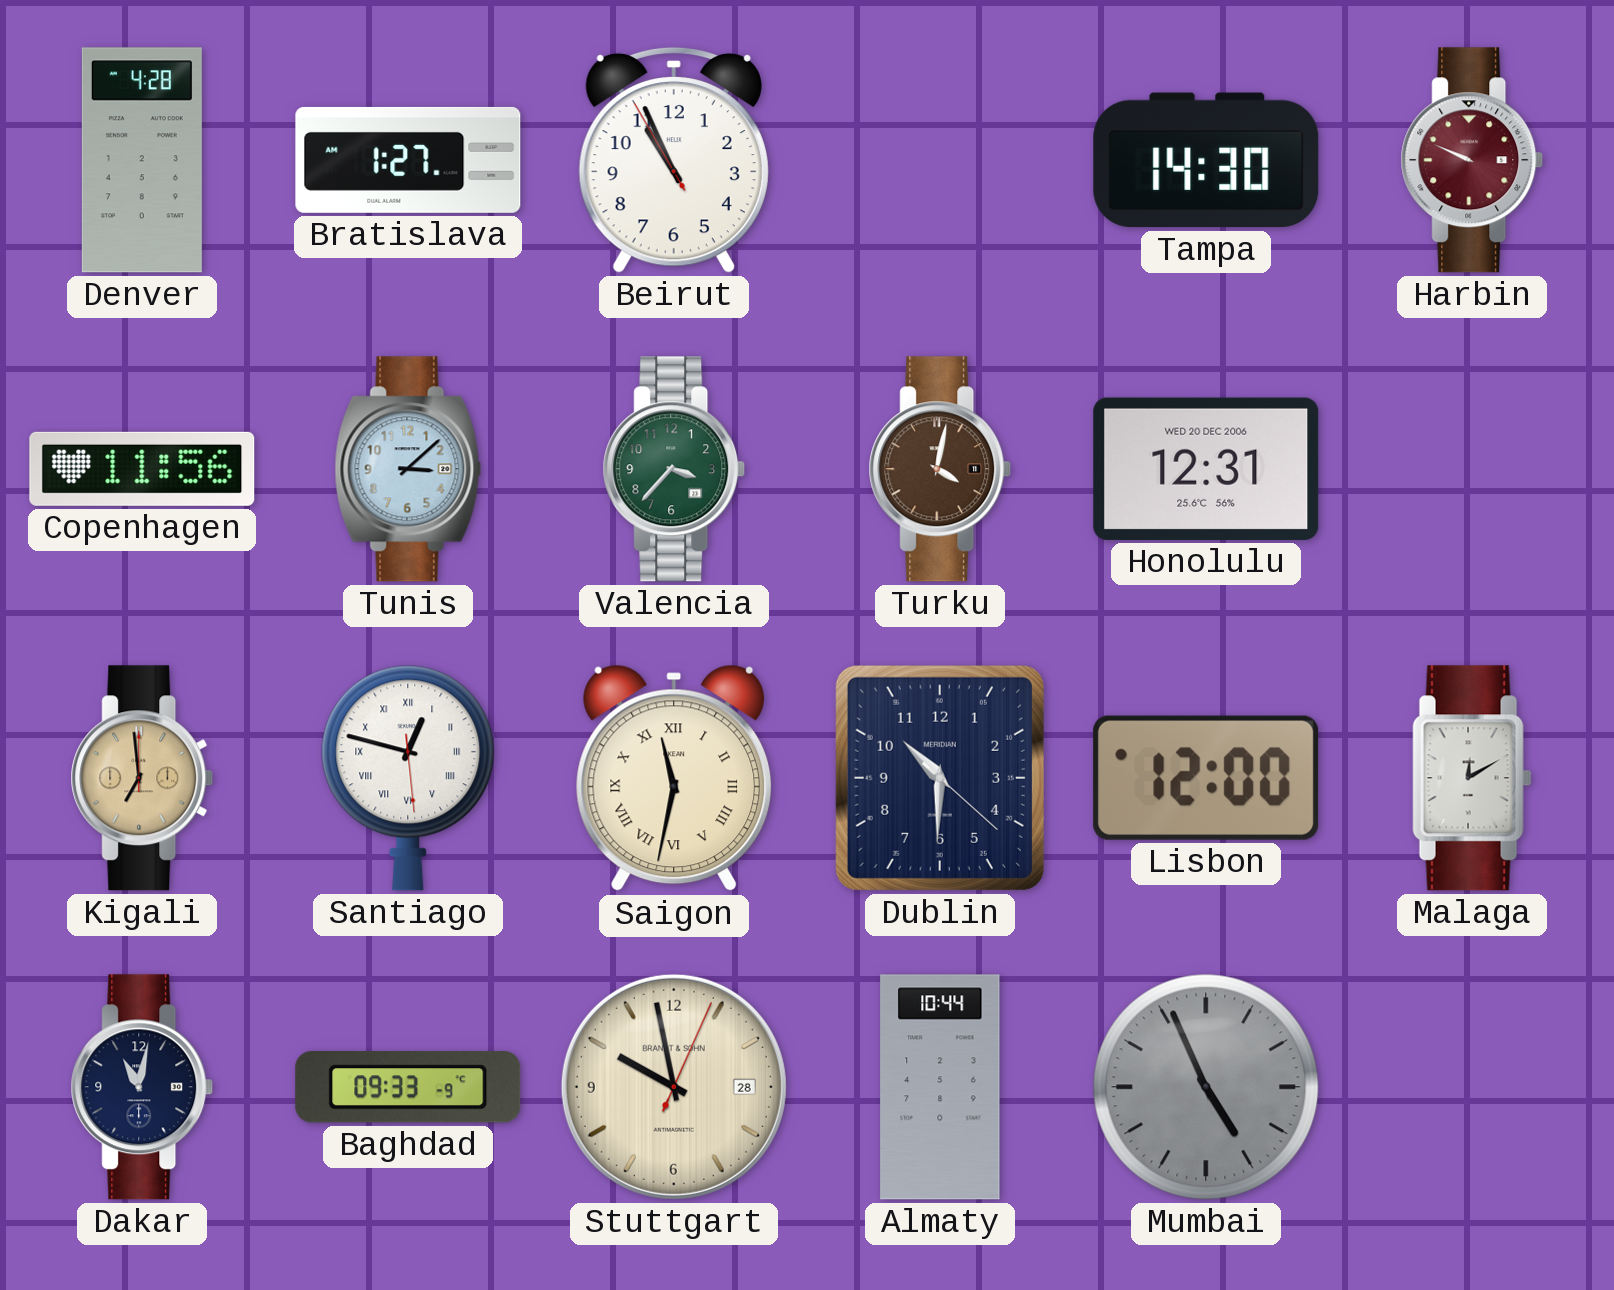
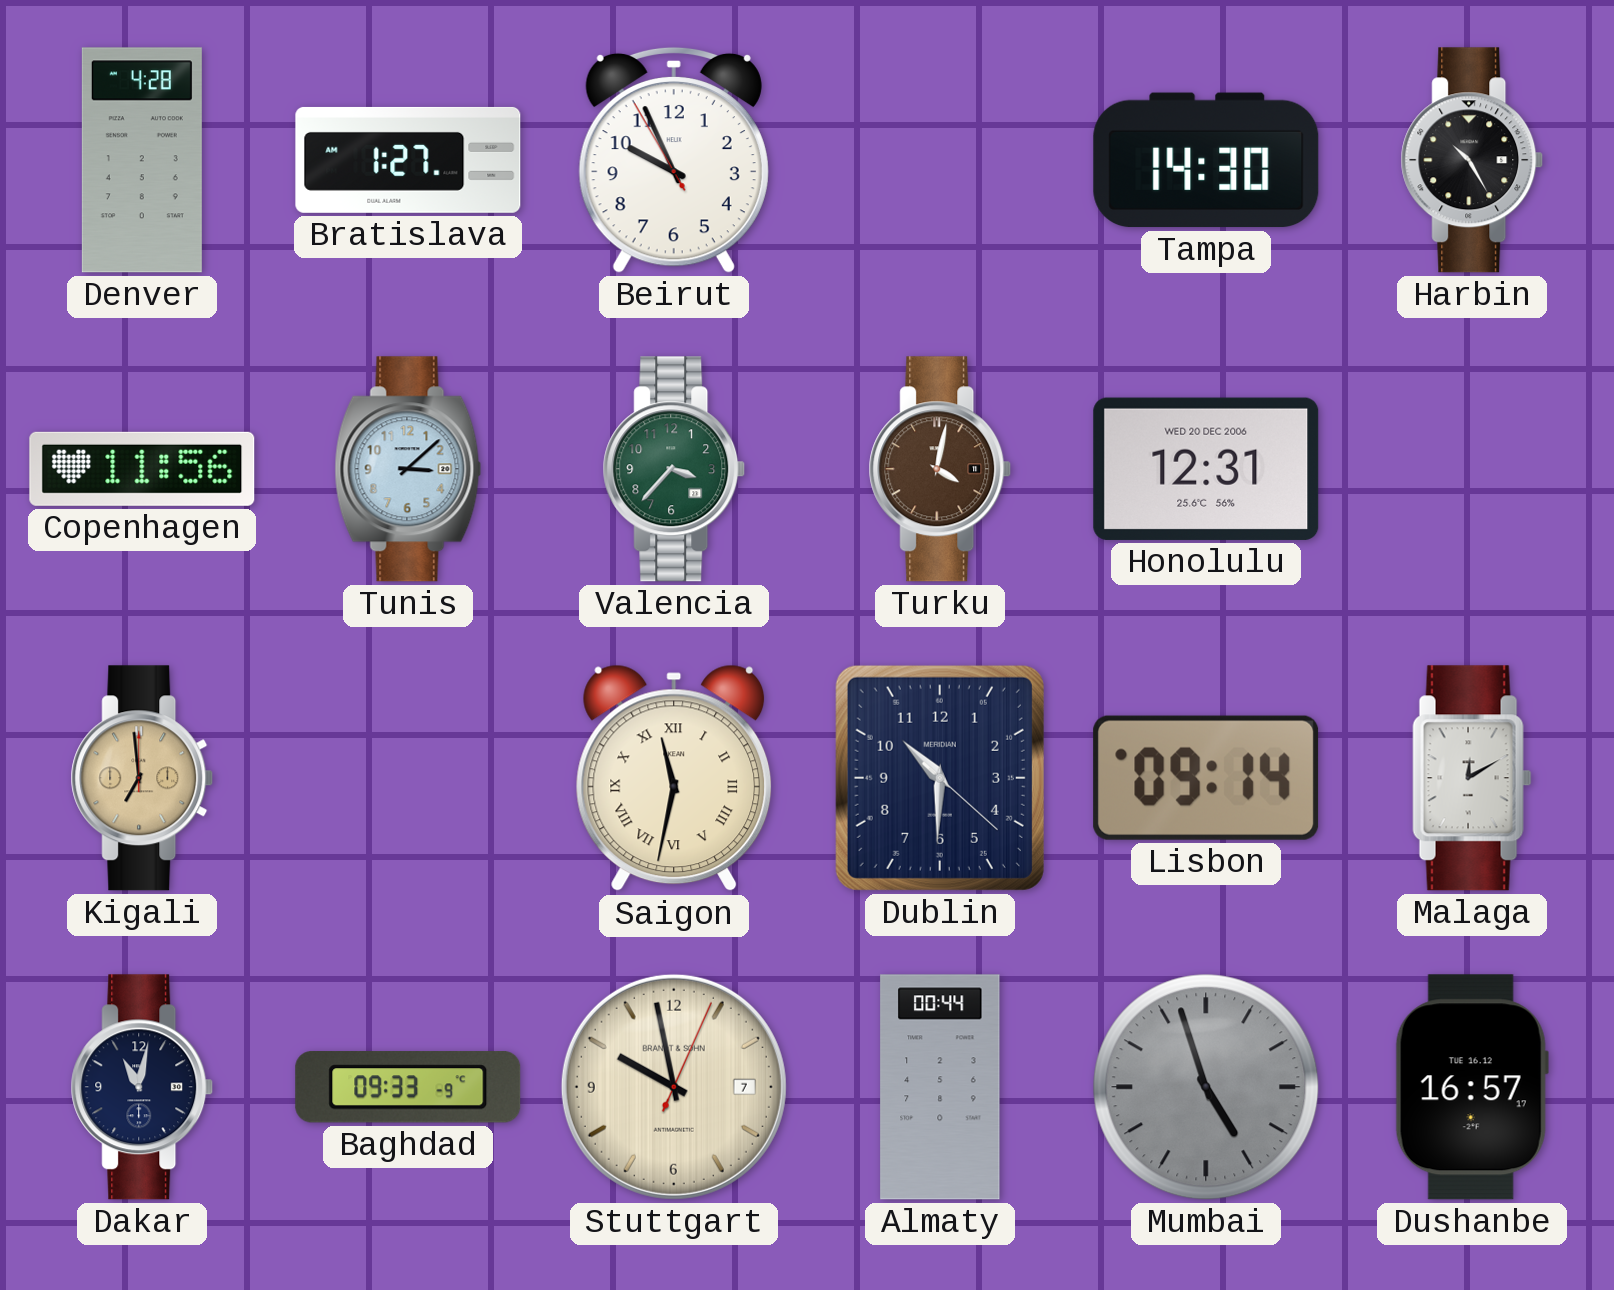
Beirut: 10:55 -> 9:55
Harbin: 9:49 -> 10:25
Harbin dial: burgundy -> black
Santiago: 12:47 -> none
Lisbon: 12:00 -> 09:14
Stuttgart date: 28 -> 7
Almaty: 10:44 -> 00:44
Mumbai: 4:56 -> 4:57
Dushanbe: none -> 16:57
